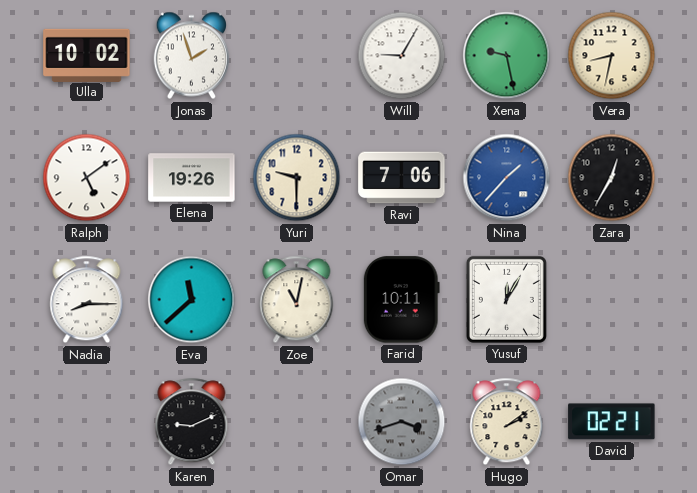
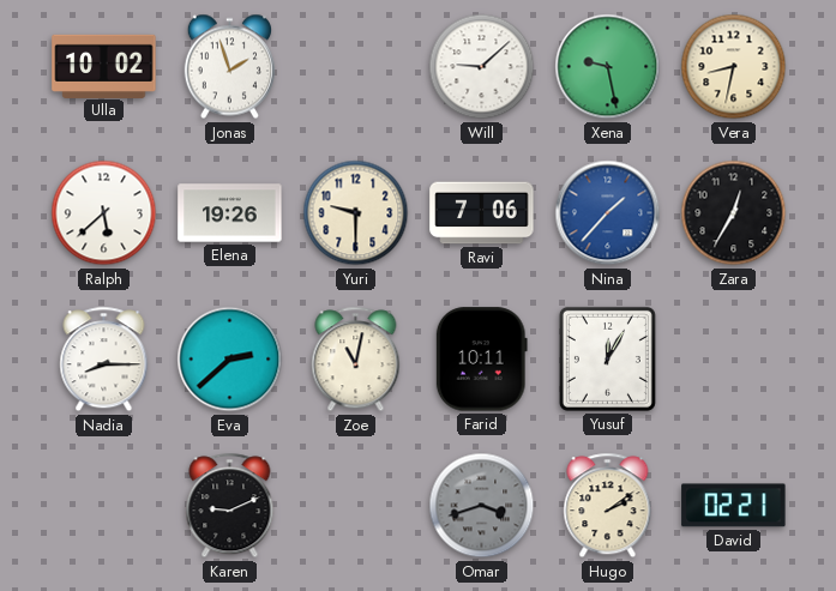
Will: 9:05 -> 9:08
Ralph: 5:09 -> 5:38
Eva: 11:38 -> 2:38
